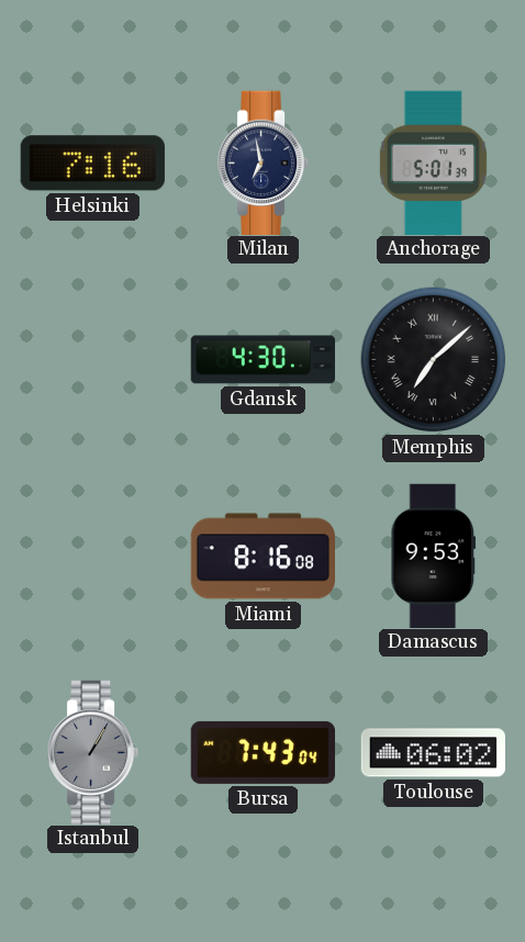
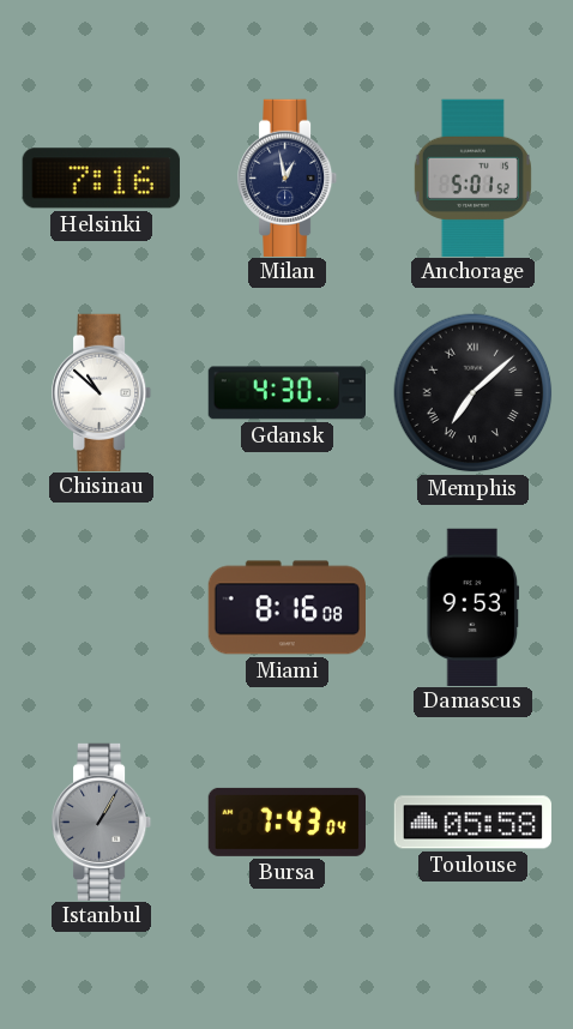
Milan: 6:58 -> 12:58
Anchorage: 5:01:39 -> 5:01:52
Chisinau: none -> 10:52
Toulouse: 06:02 -> 05:58
